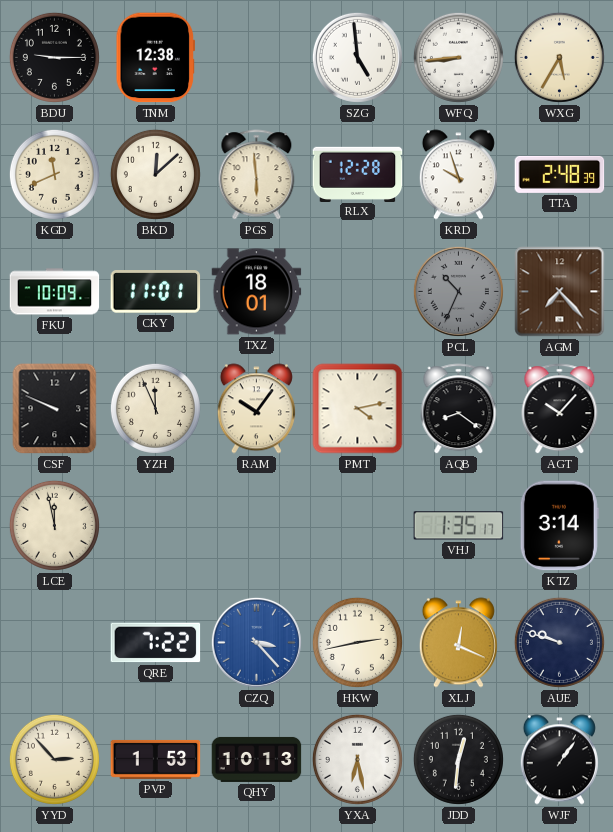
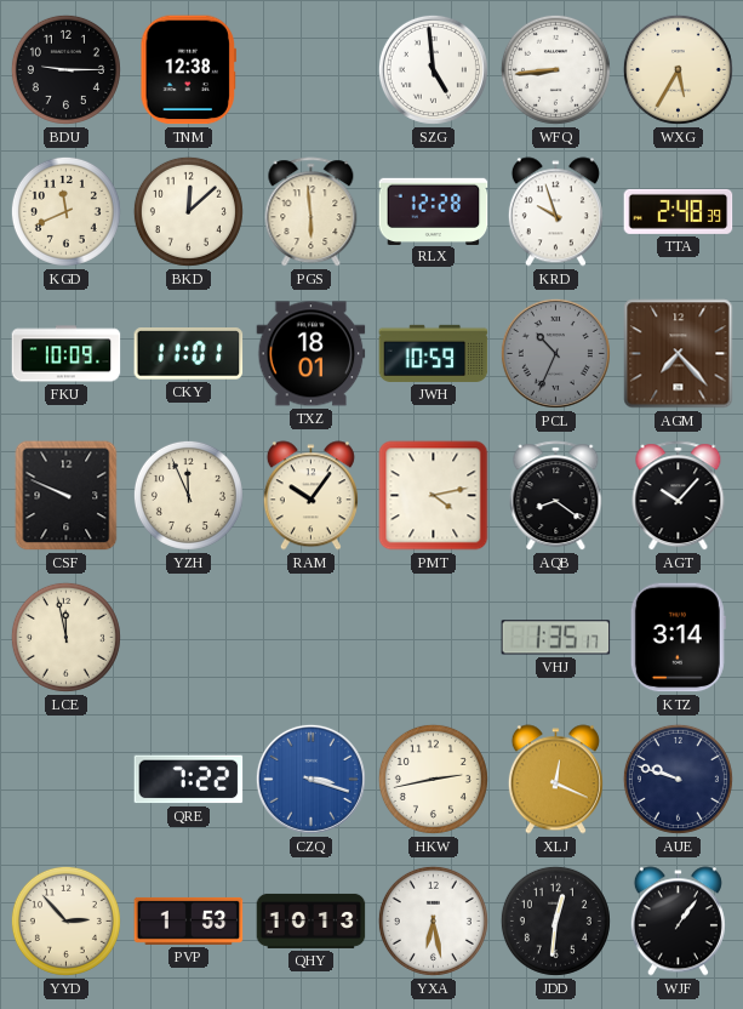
JWH: none -> 10:59
CZQ: 3:23 -> 3:18
